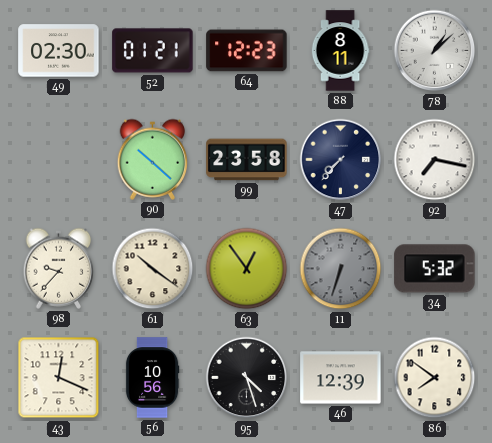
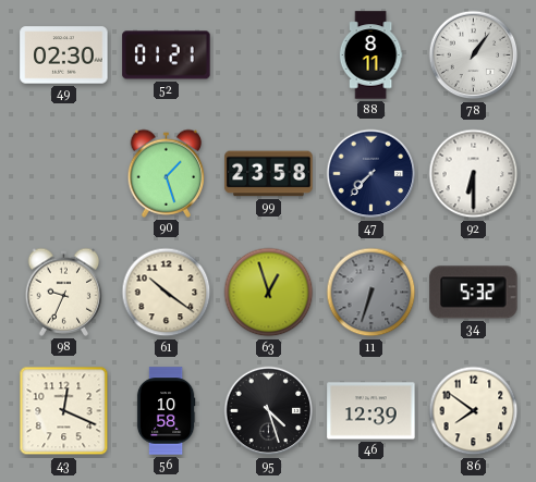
64: 12:23 -> none
78: 1:08 -> 1:06
90: 10:22 -> 1:27
92: 7:17 -> 6:30
98: 9:37 -> 9:34
63: 12:54 -> 12:57
56: 10:56 -> 10:58
